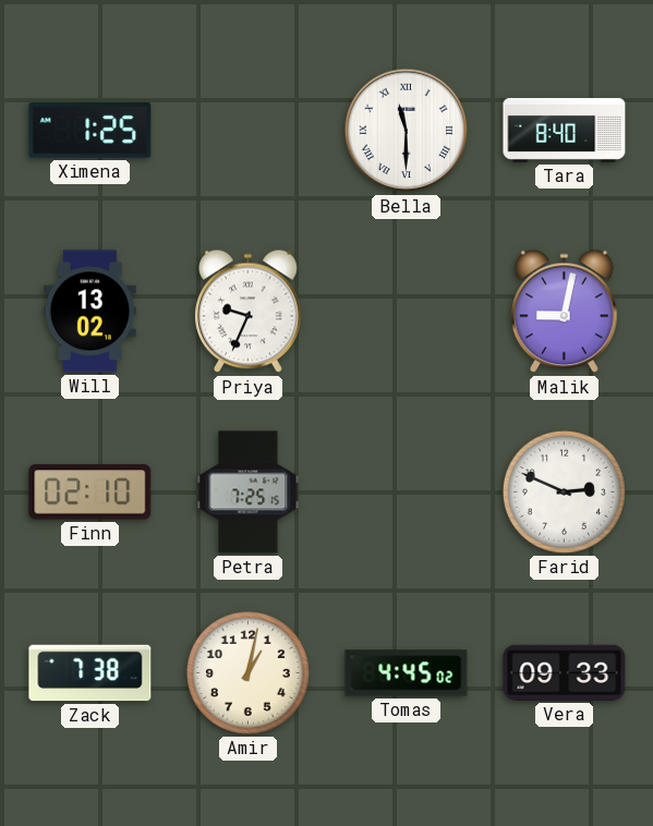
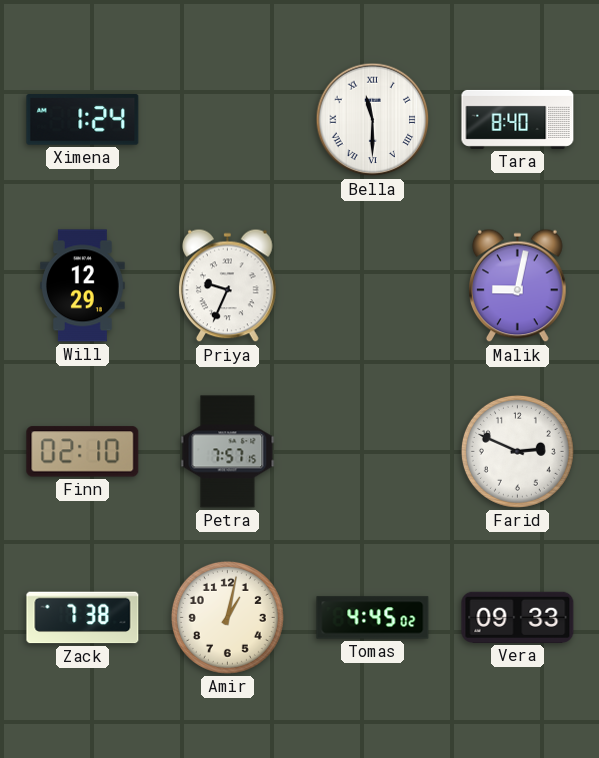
Ximena: 1:25 -> 1:24
Will: 13:02 -> 12:29
Petra: 7:25 -> 7:57
